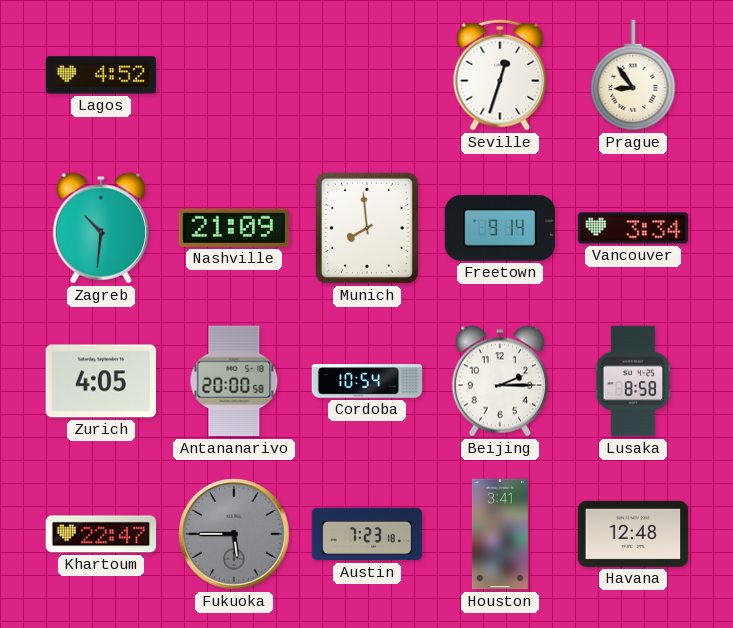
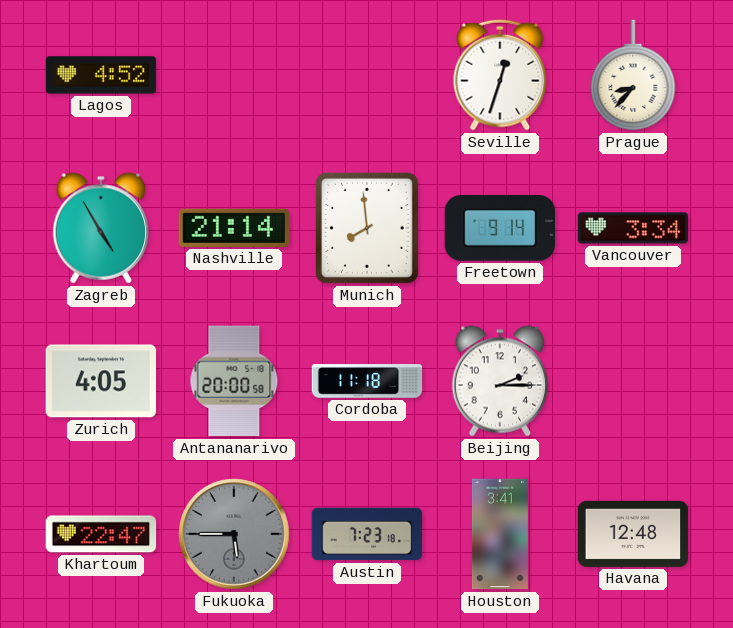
Prague: 8:54 -> 8:37
Zagreb: 10:31 -> 4:55
Nashville: 21:09 -> 21:14
Cordoba: 10:54 -> 11:18
Lusaka: 8:58 -> none
